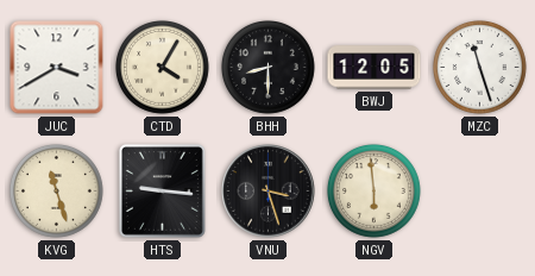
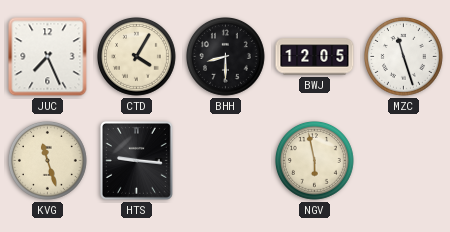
JUC: 3:40 -> 7:26
VNU: 3:27 -> none
NGV: 5:59 -> 5:58
